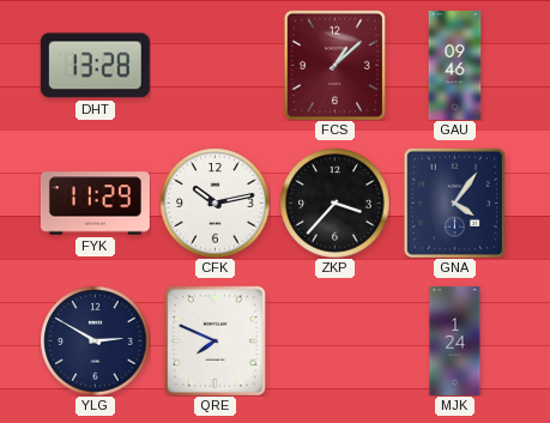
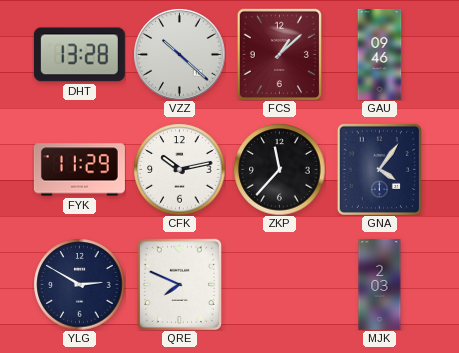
VZZ: none -> 10:22
ZKP: 3:37 -> 11:37
MJK: 1:24 -> 2:03
